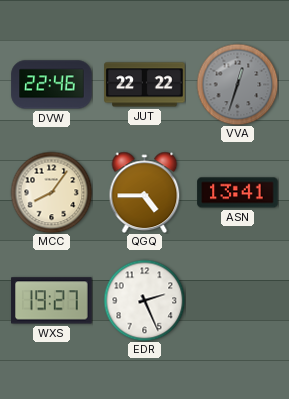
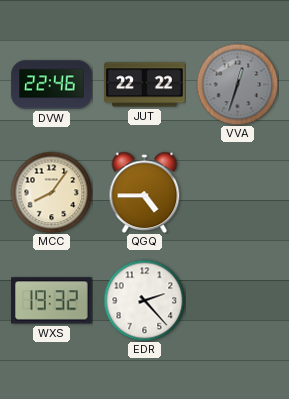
ASN: 13:41 -> none
WXS: 19:27 -> 19:32
EDR: 2:26 -> 2:23
